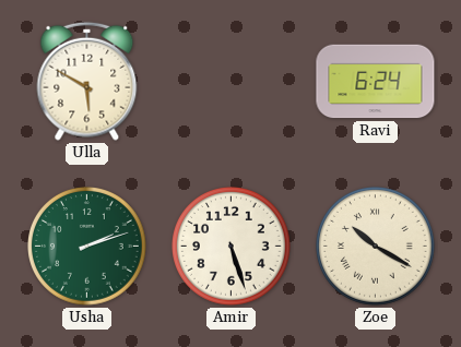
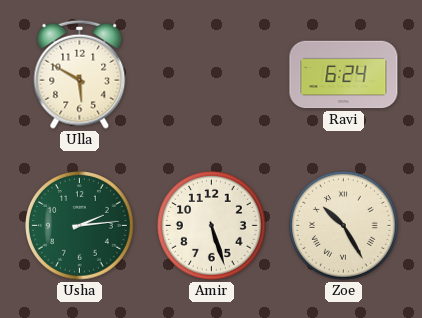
Usha: 2:12 -> 2:14
Zoe: 10:20 -> 10:25
